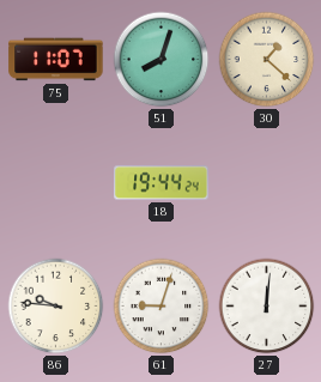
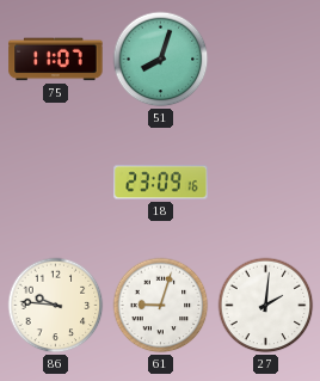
30: 1:22 -> none
18: 19:44 -> 23:09
27: 12:01 -> 2:01
